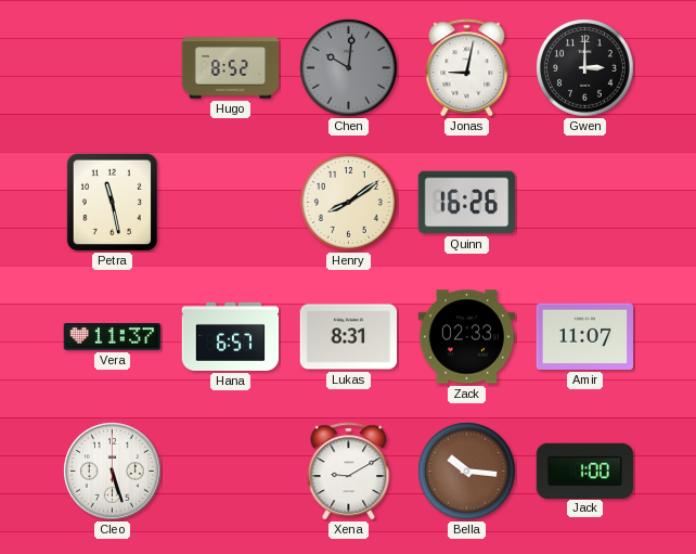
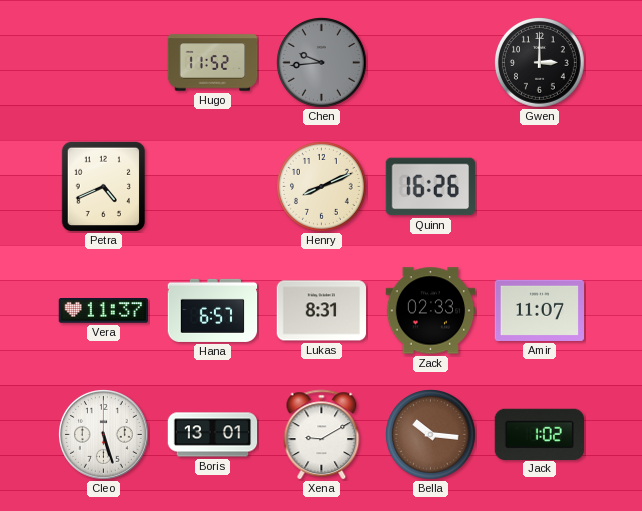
Hugo: 8:52 -> 11:52
Chen: 10:01 -> 9:44
Jonas: 9:02 -> none
Petra: 11:28 -> 4:41
Henry: 8:09 -> 8:11
Boris: none -> 13:01
Jack: 1:00 -> 1:02
